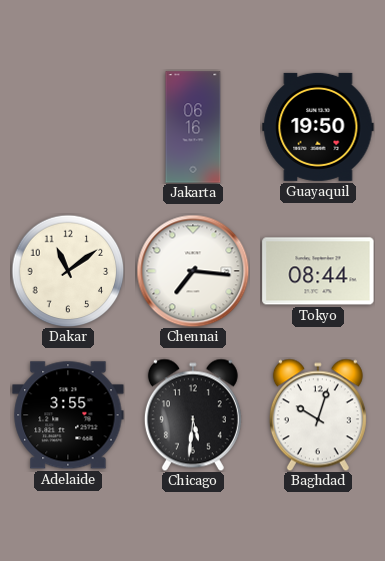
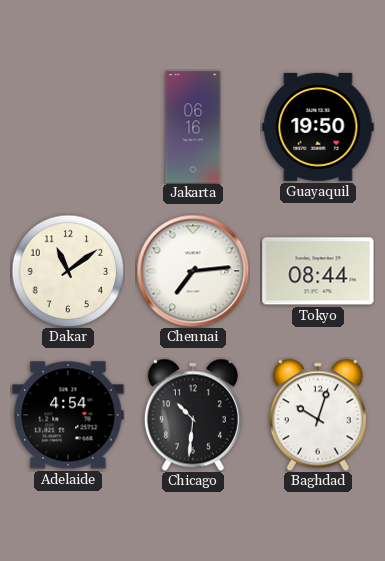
Chennai: 7:16 -> 7:14
Adelaide: 3:55 -> 4:54
Chicago: 5:31 -> 10:31
